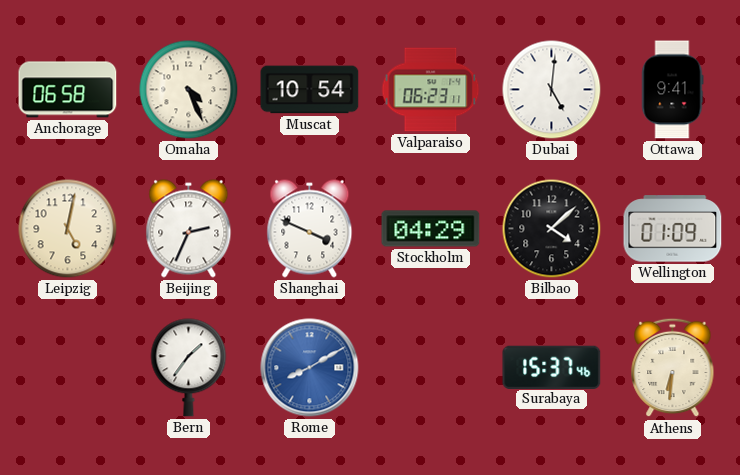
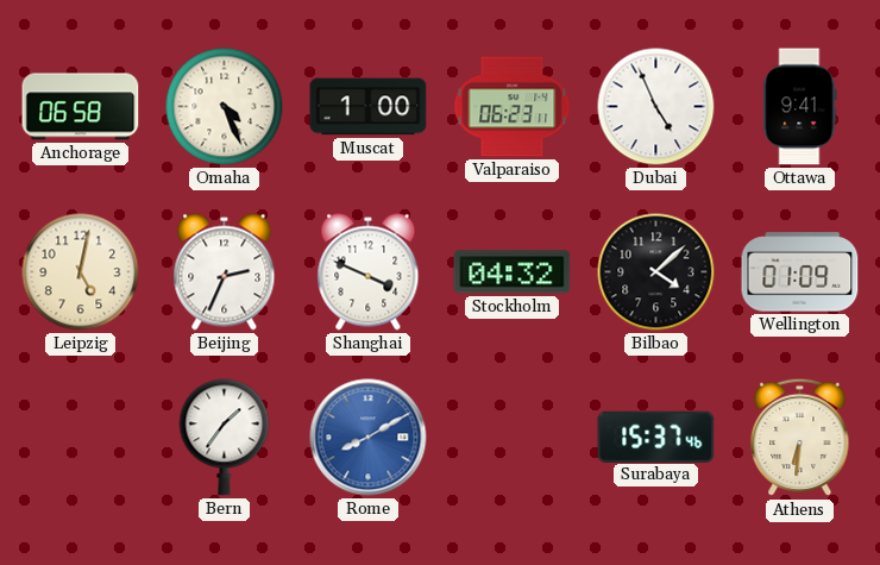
Muscat: 10:54 -> 1:00
Dubai: 5:01 -> 4:56
Stockholm: 04:29 -> 04:32
